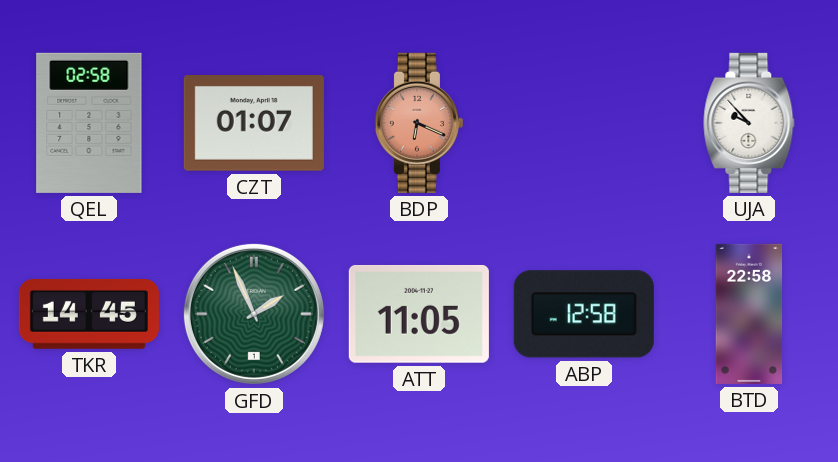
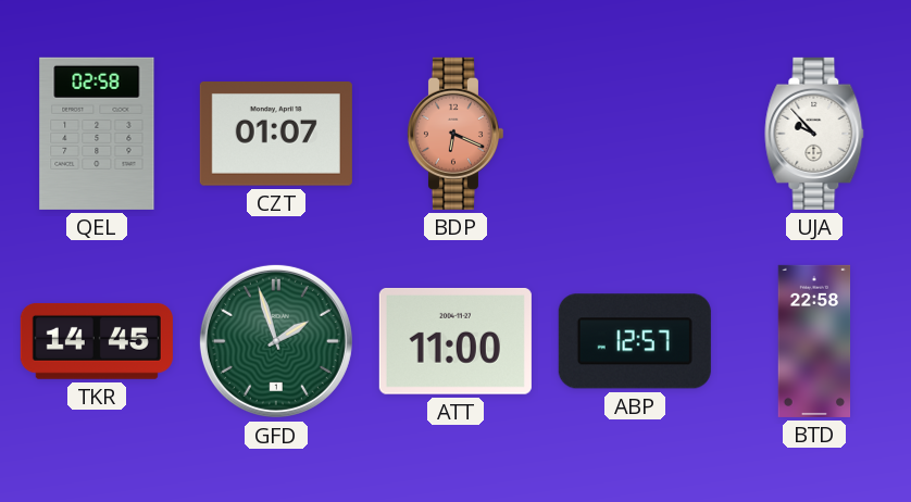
GFD: 1:56 -> 1:57
ATT: 11:05 -> 11:00
ABP: 12:58 -> 12:57
